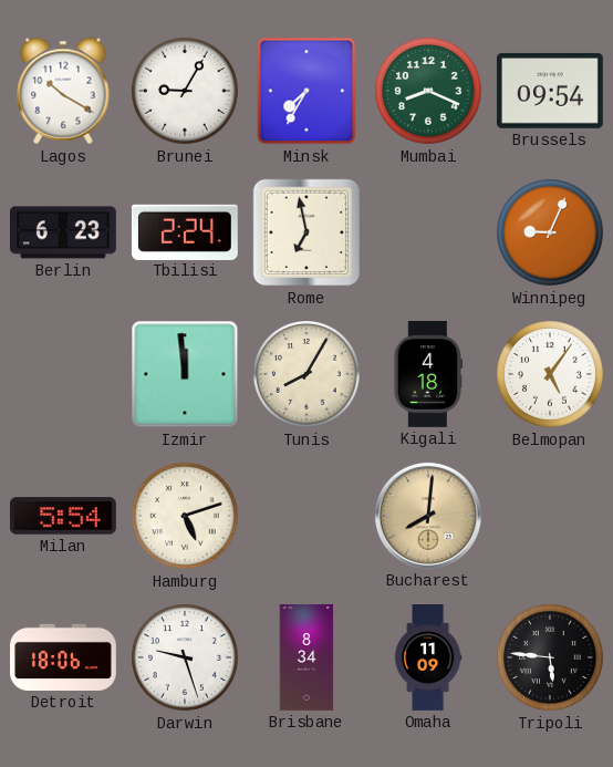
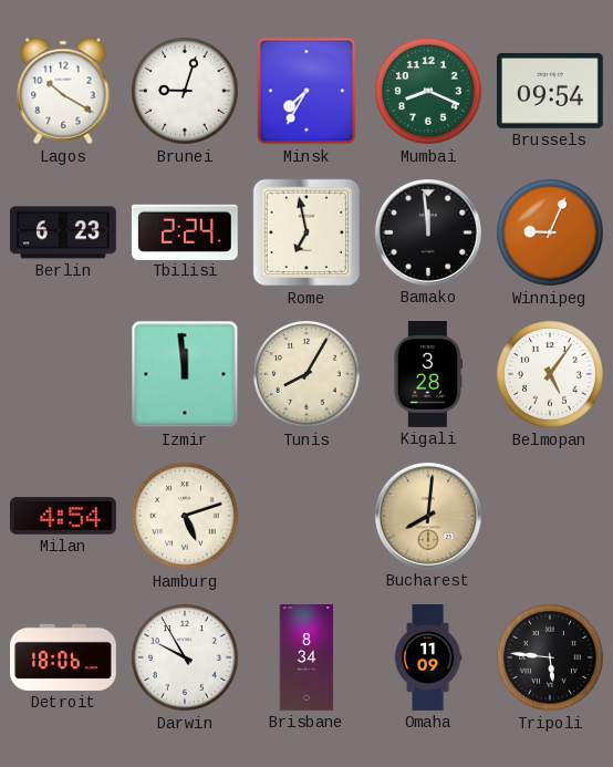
Brunei: 9:05 -> 9:03
Bamako: none -> 11:59
Kigali: 4:18 -> 3:28
Milan: 5:54 -> 4:54
Darwin: 9:27 -> 9:55
